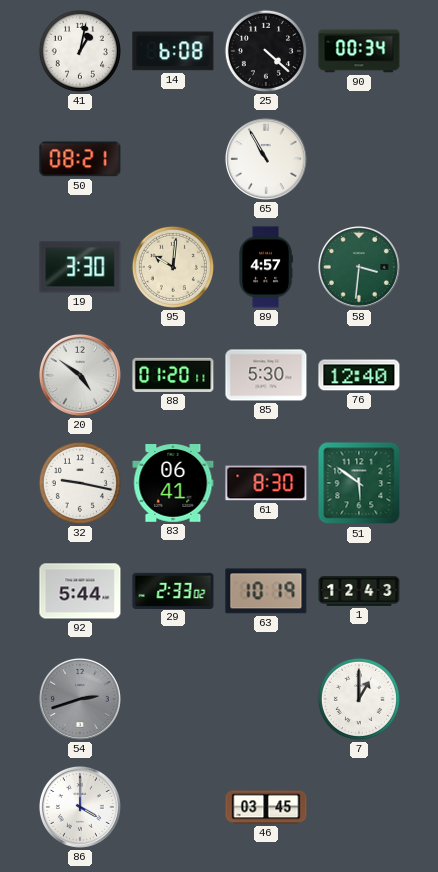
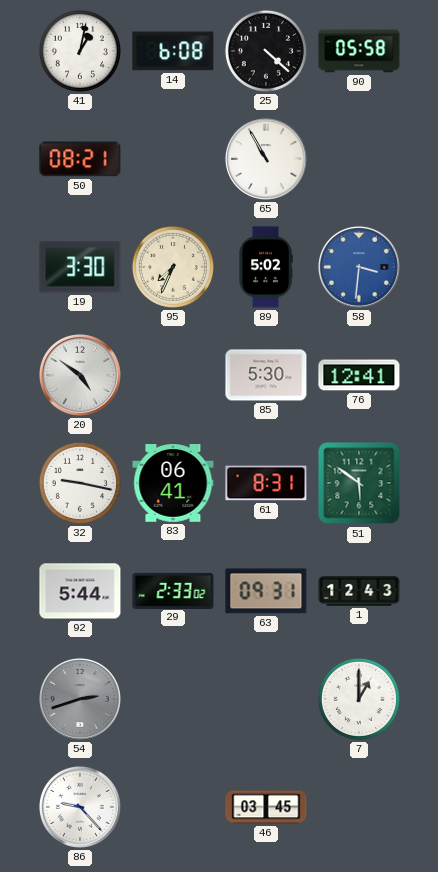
90: 00:34 -> 05:58
95: 10:01 -> 7:34
89: 4:57 -> 5:02
58 dial: green -> blue
88: 01:20 -> none
76: 12:40 -> 12:41
61: 8:30 -> 8:31
63: 10:19 -> 09:31
86: 4:00 -> 9:23
